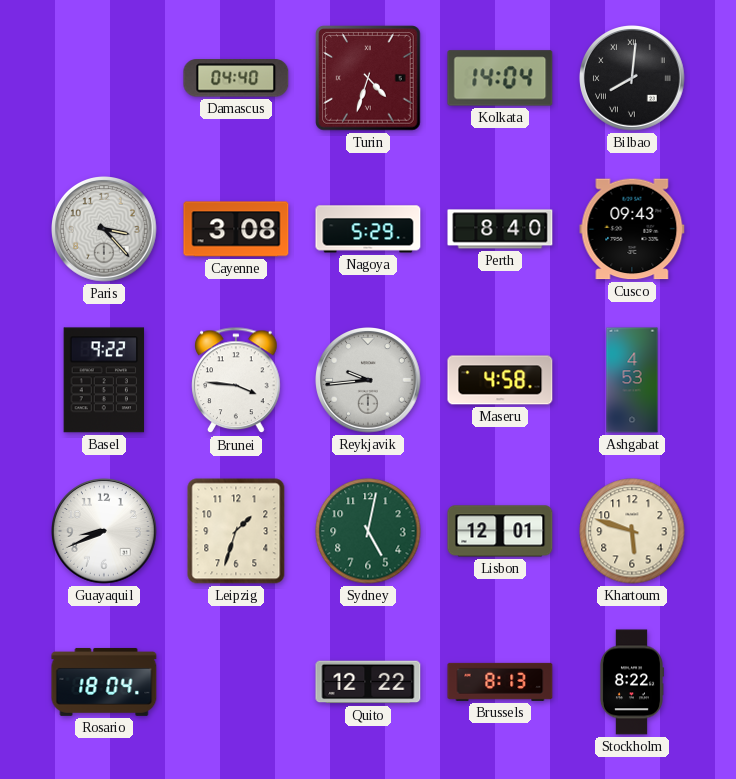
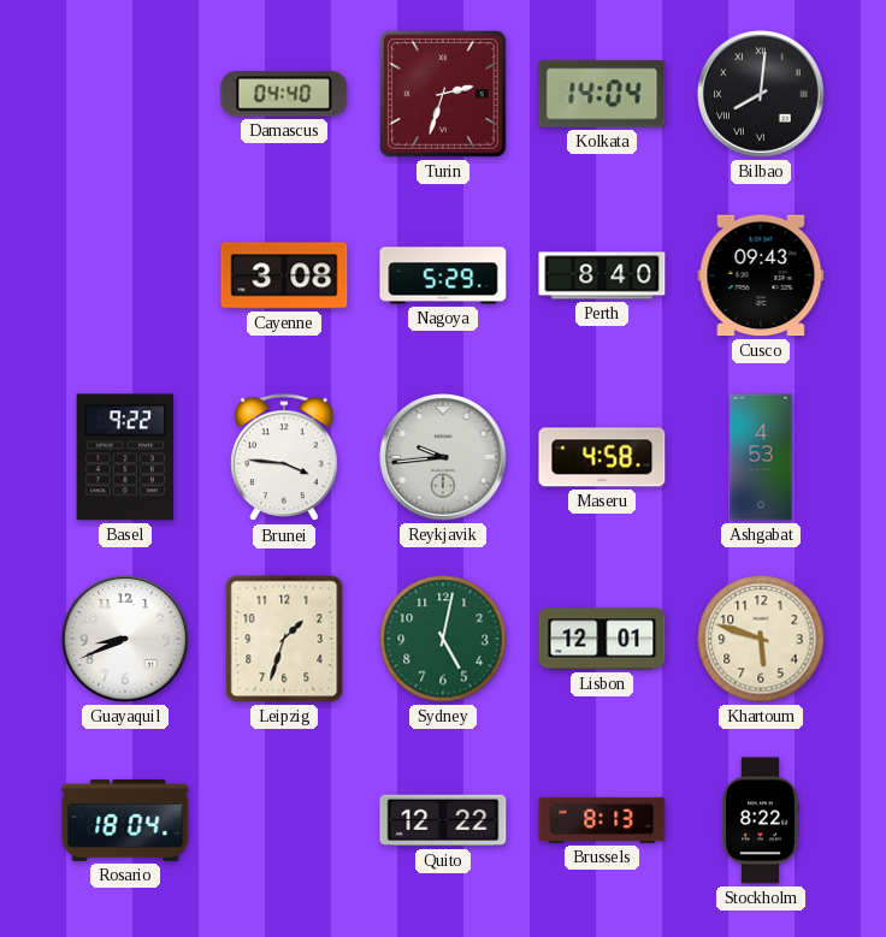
Turin: 4:33 -> 2:33
Paris: 3:23 -> none
